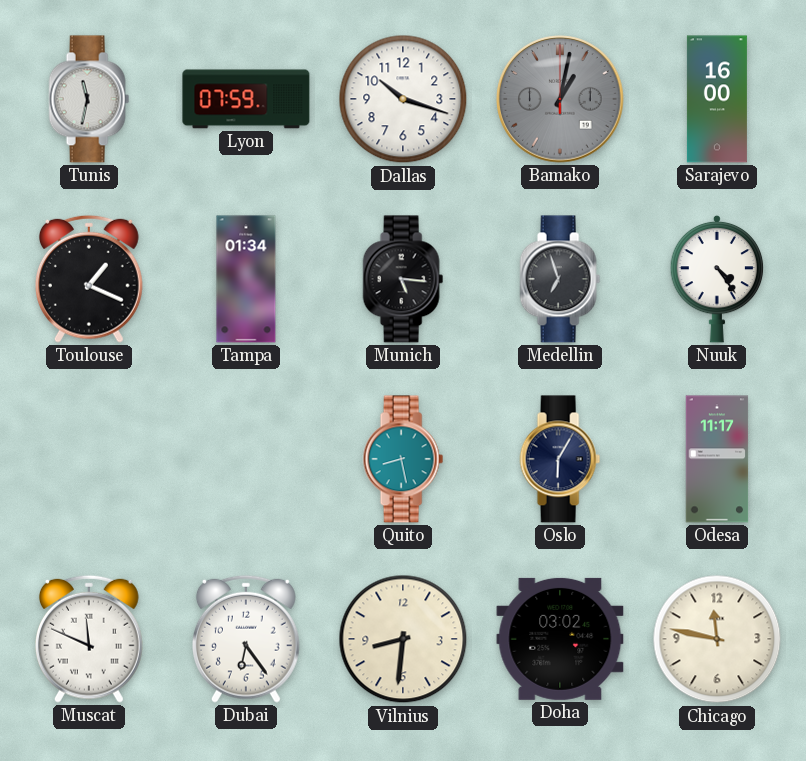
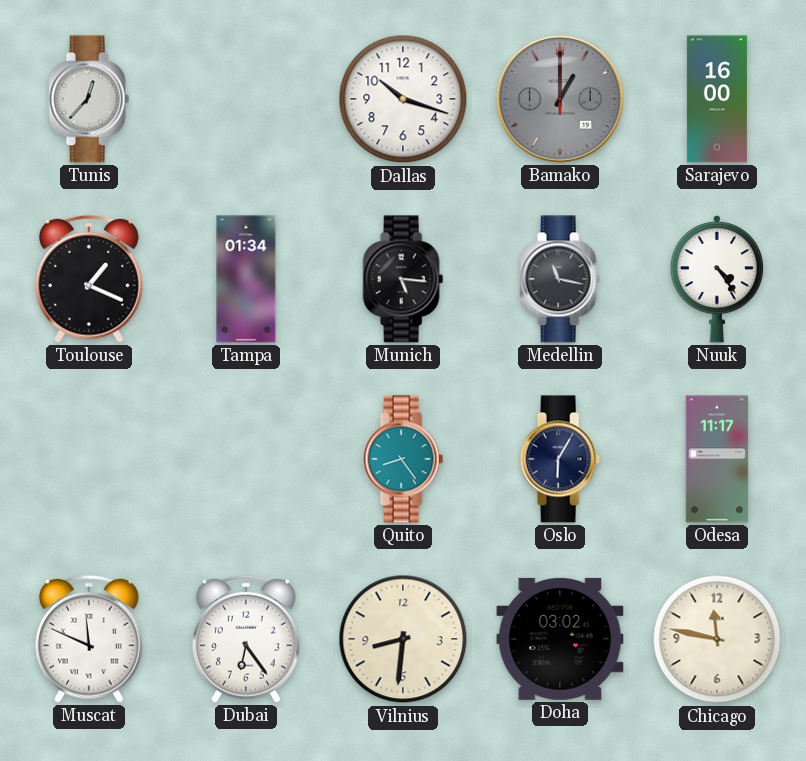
Tunis: 11:32 -> 12:37
Lyon: 07:59 -> none
Bamako: 1:02 -> 1:00
Medellin: 6:57 -> 11:17
Quito: 8:28 -> 8:24
